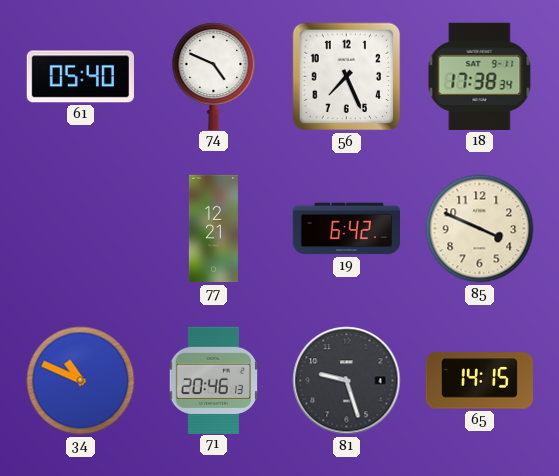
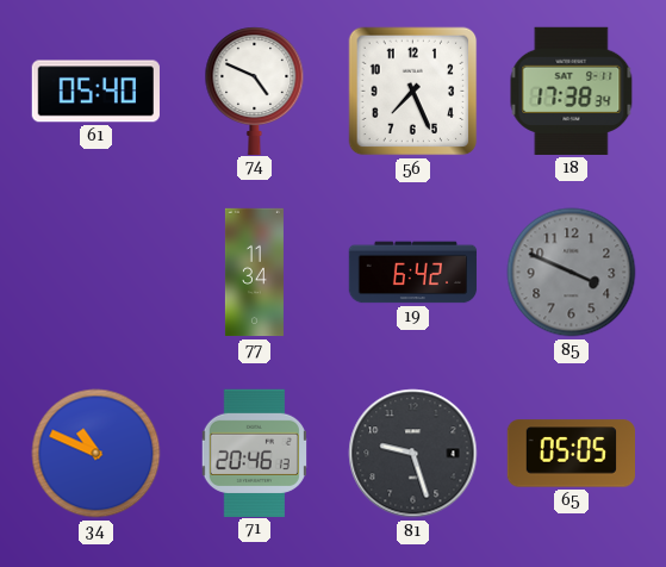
77: 12:21 -> 11:34
85 dial: cream -> grey
65: 14:15 -> 05:05
